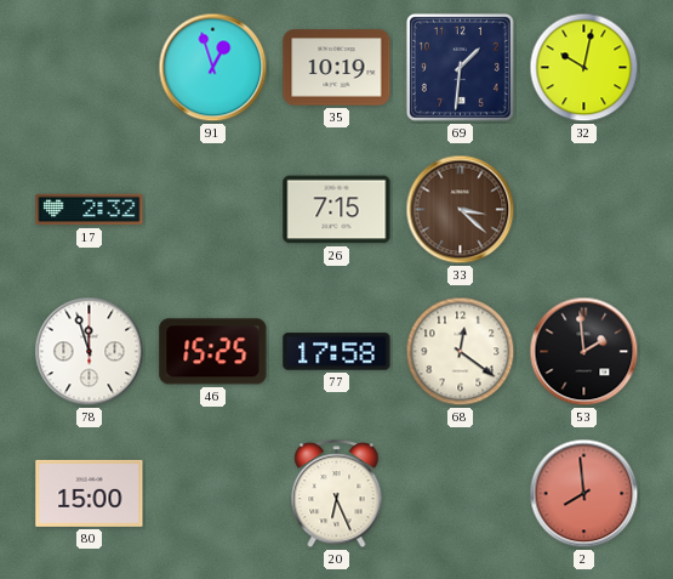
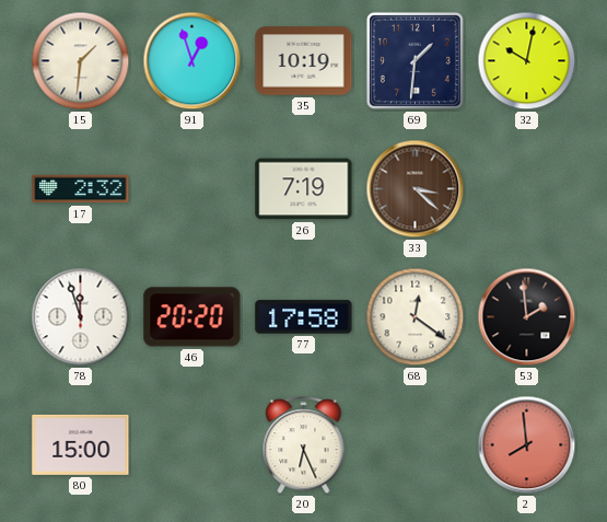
15: none -> 1:31
26: 7:15 -> 7:19
46: 15:25 -> 20:20
